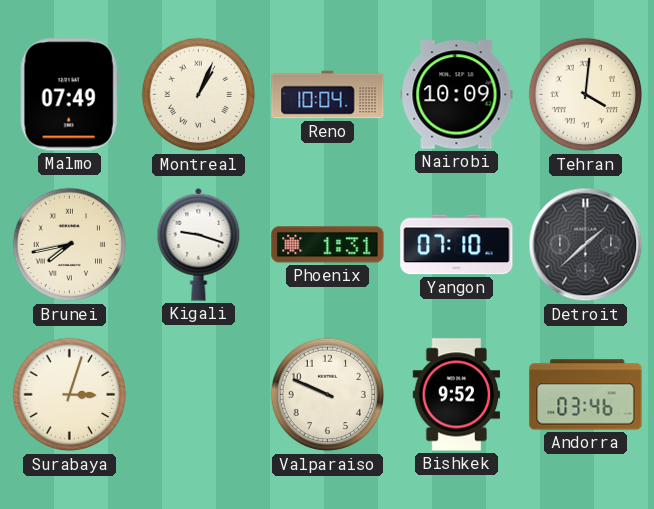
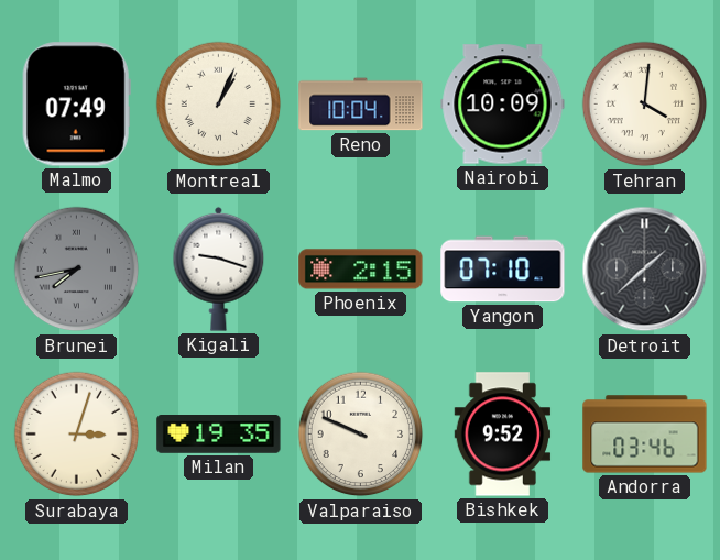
Brunei dial: cream -> grey
Phoenix: 1:31 -> 2:15
Milan: none -> 19:35
